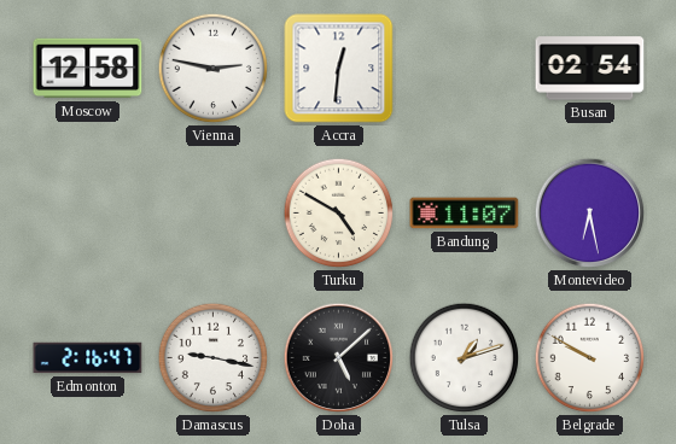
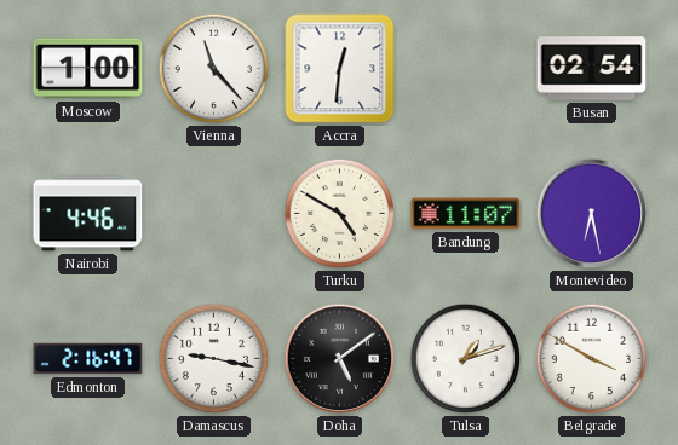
Moscow: 12:58 -> 1:00
Vienna: 2:47 -> 11:23
Nairobi: none -> 4:46
Doha: 5:08 -> 5:09
Belgrade: 9:50 -> 3:50
